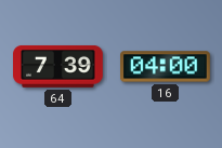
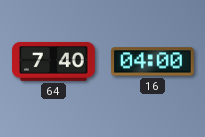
64: 7:39 -> 7:40
